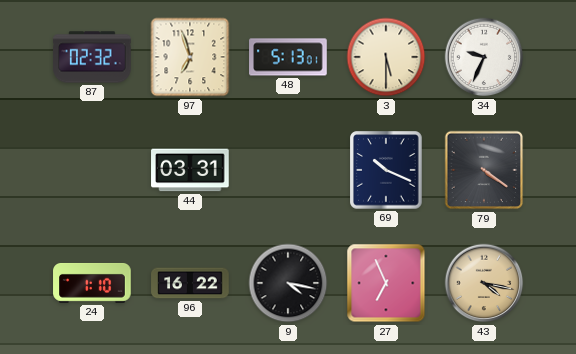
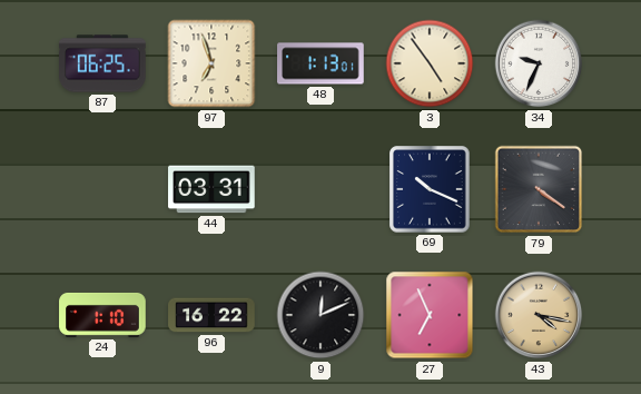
87: 02:32 -> 06:25
48: 5:13 -> 1:13
3: 5:30 -> 4:54
9: 4:17 -> 12:11
